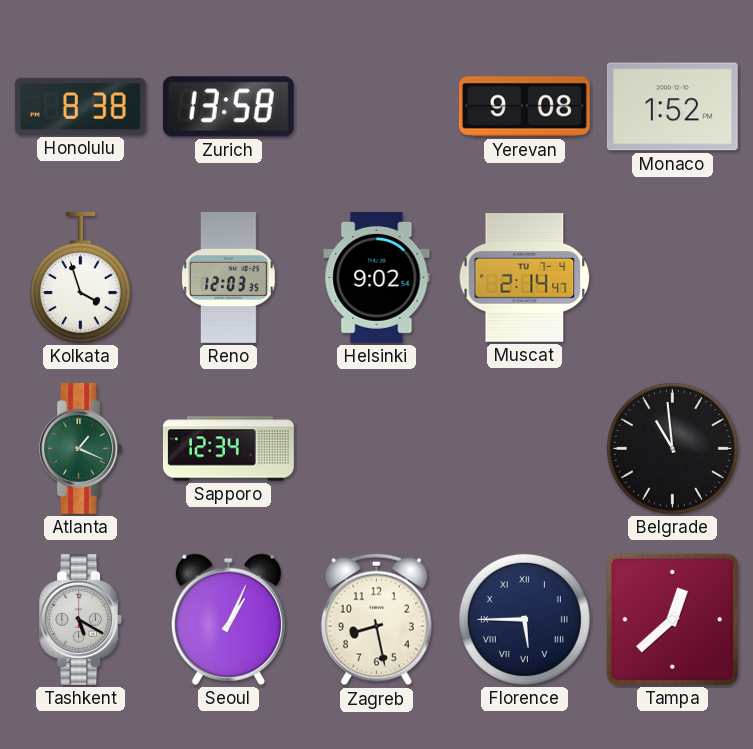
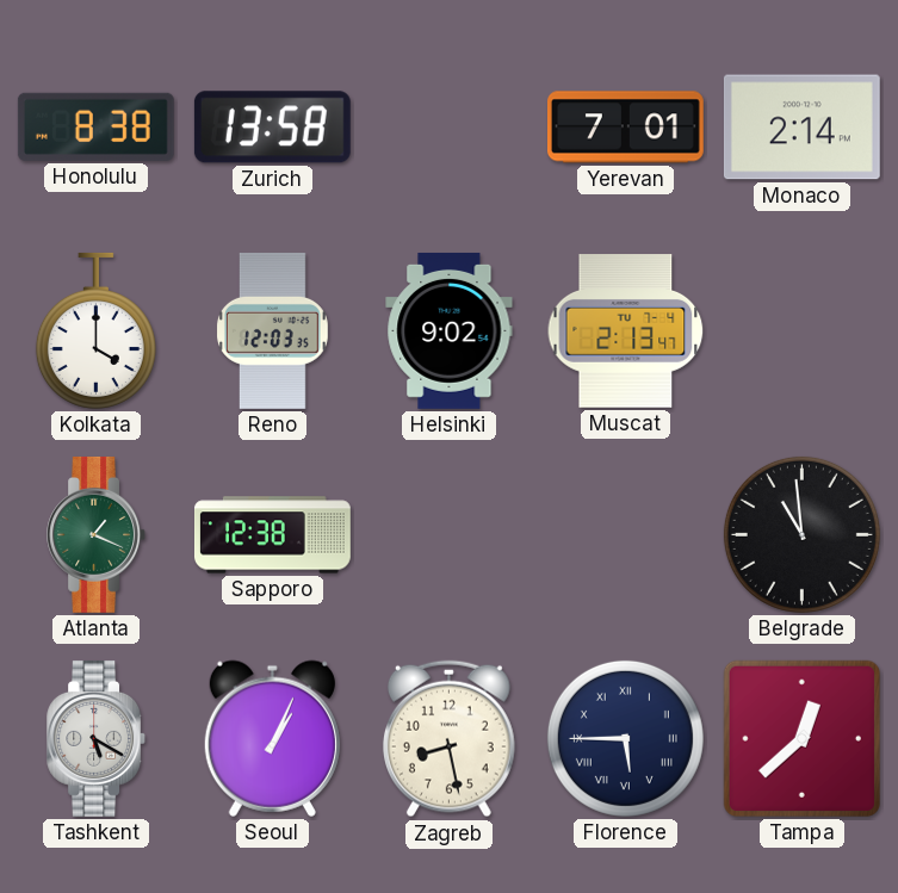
Yerevan: 9:08 -> 7:01
Monaco: 1:52 -> 2:14
Kolkata: 3:57 -> 4:00
Muscat: 2:14 -> 2:13
Sapporo: 12:34 -> 12:38
